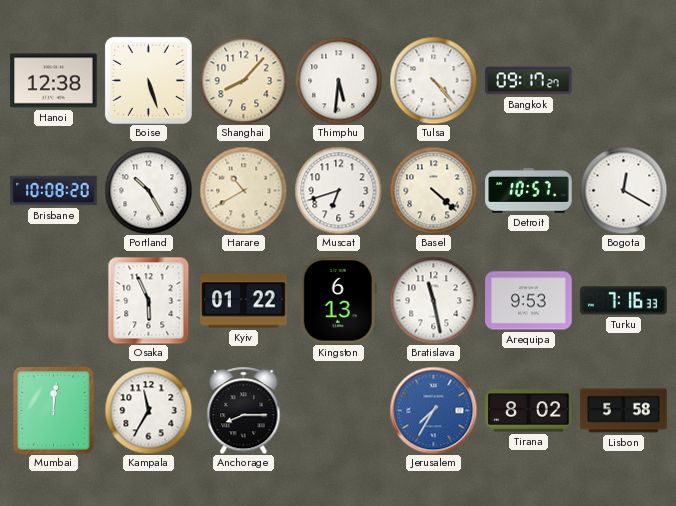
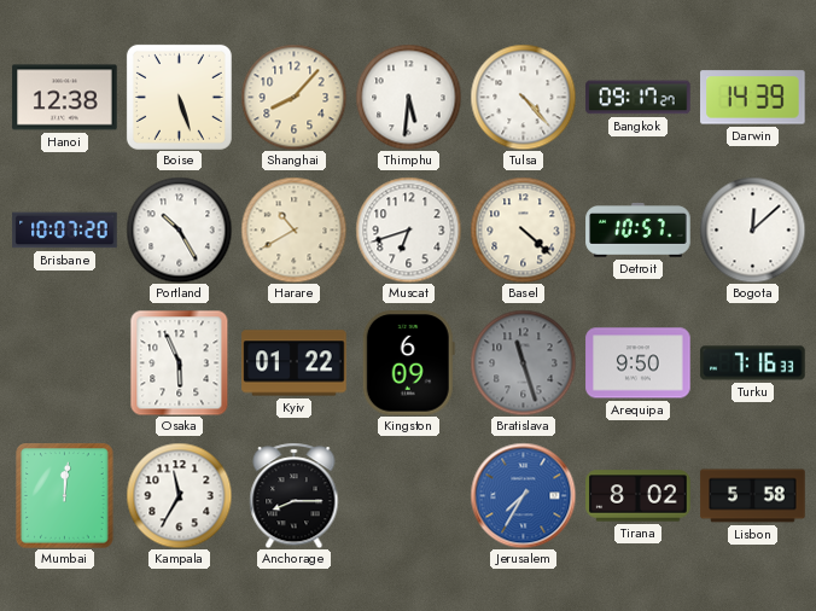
Darwin: none -> 14:39
Brisbane: 10:08 -> 10:07
Bogota: 12:20 -> 12:08
Kingston: 6:13 -> 6:09
Bratislava: 11:28 -> 11:27
Bratislava dial: white -> grey
Arequipa: 9:53 -> 9:50
